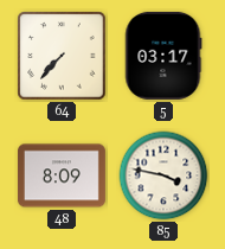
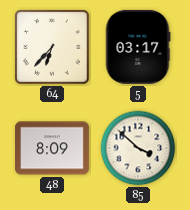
64: 7:37 -> 6:37
85: 3:47 -> 3:52
